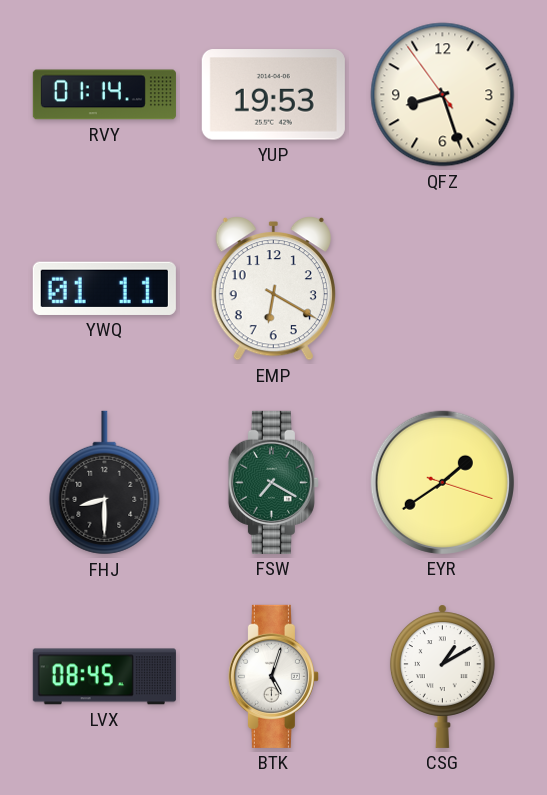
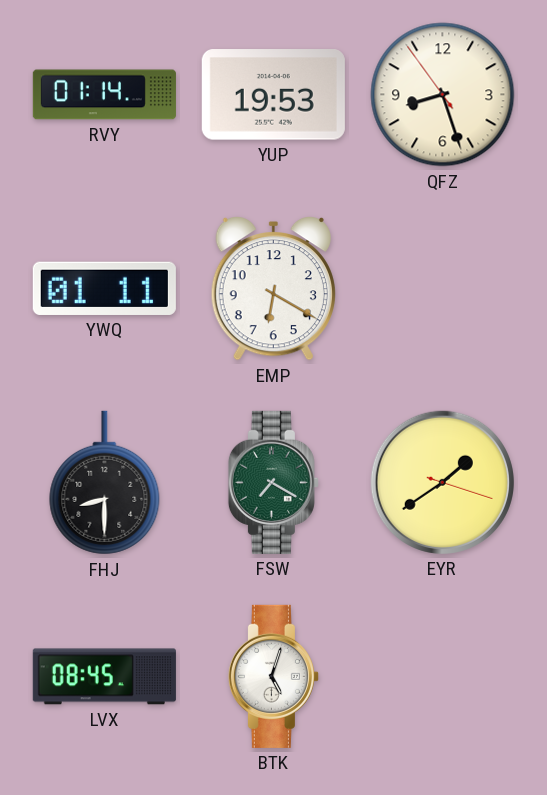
CSG: 1:10 -> none
